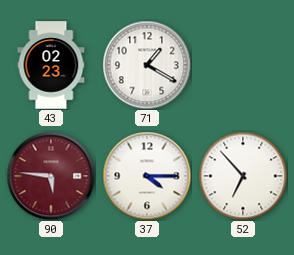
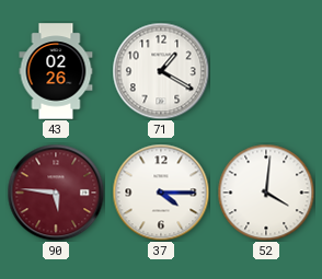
43: 02:23 -> 02:26
52: 6:53 -> 4:01
